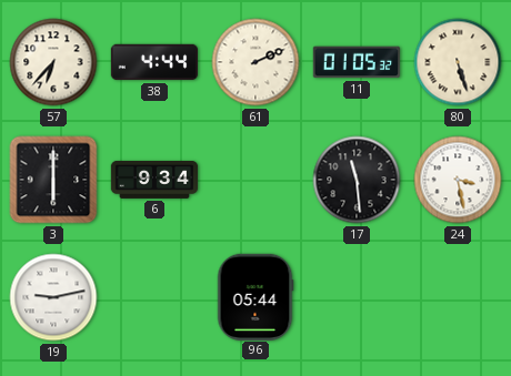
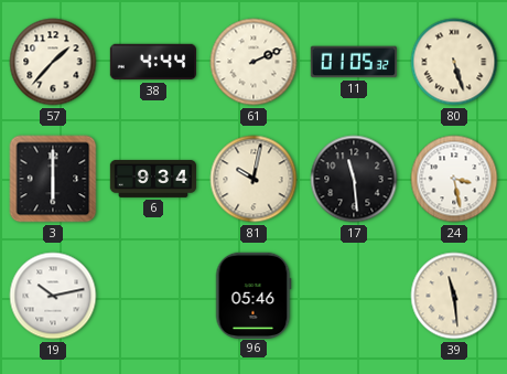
57: 6:37 -> 1:37
81: none -> 10:02
19: 9:13 -> 10:13
96: 05:44 -> 05:46
39: none -> 11:29
